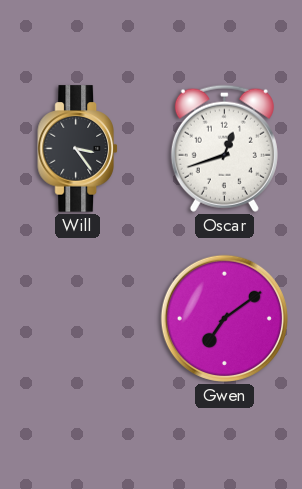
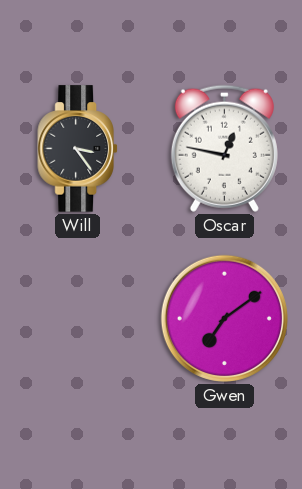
Oscar: 12:42 -> 12:47
